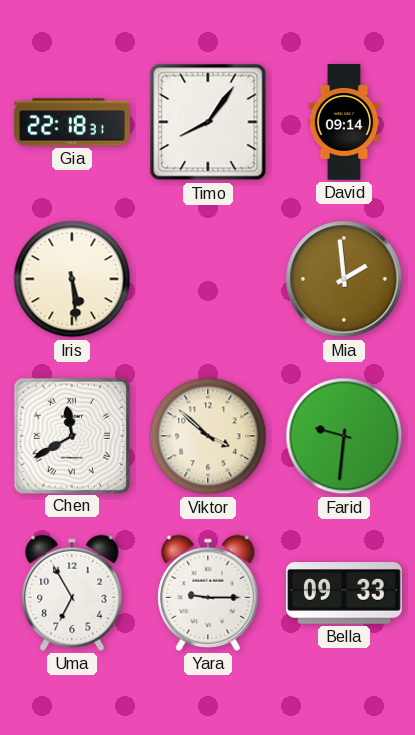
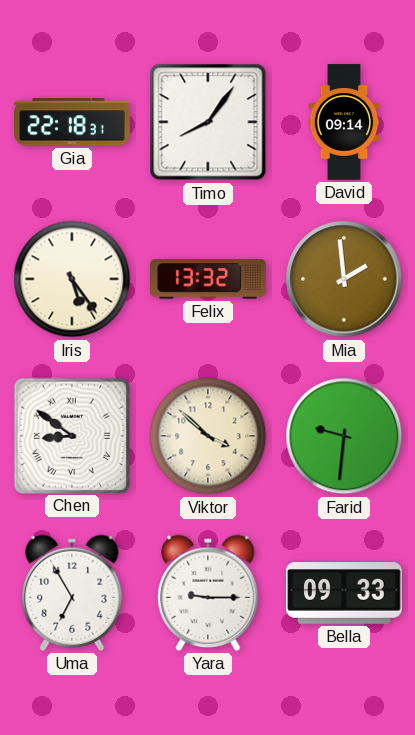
Iris: 5:29 -> 5:24
Felix: none -> 13:32
Chen: 11:40 -> 8:51
